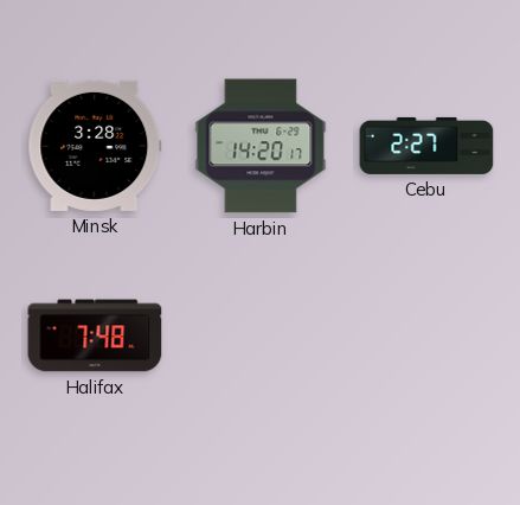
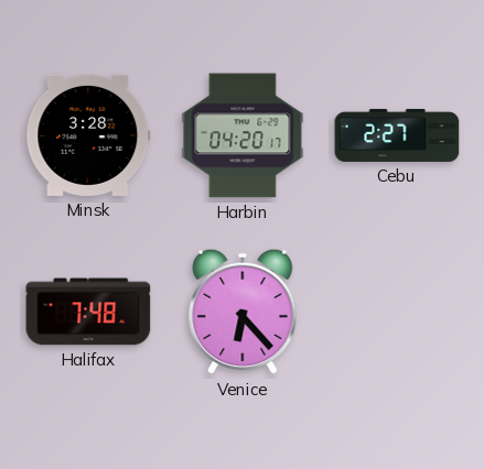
Harbin: 14:20 -> 04:20
Venice: none -> 6:23
